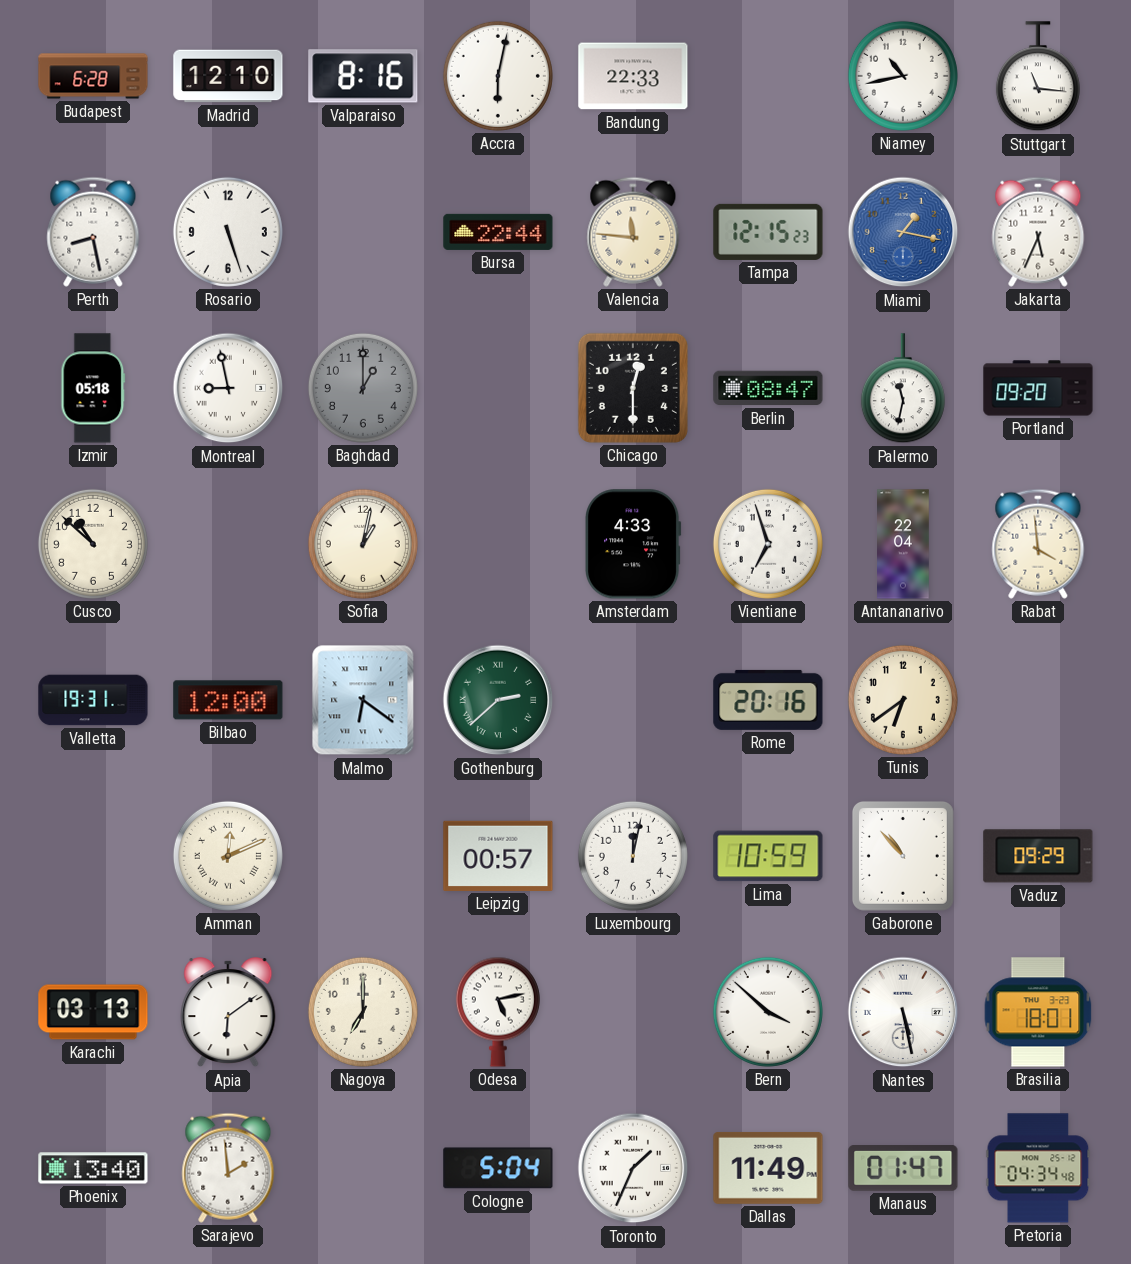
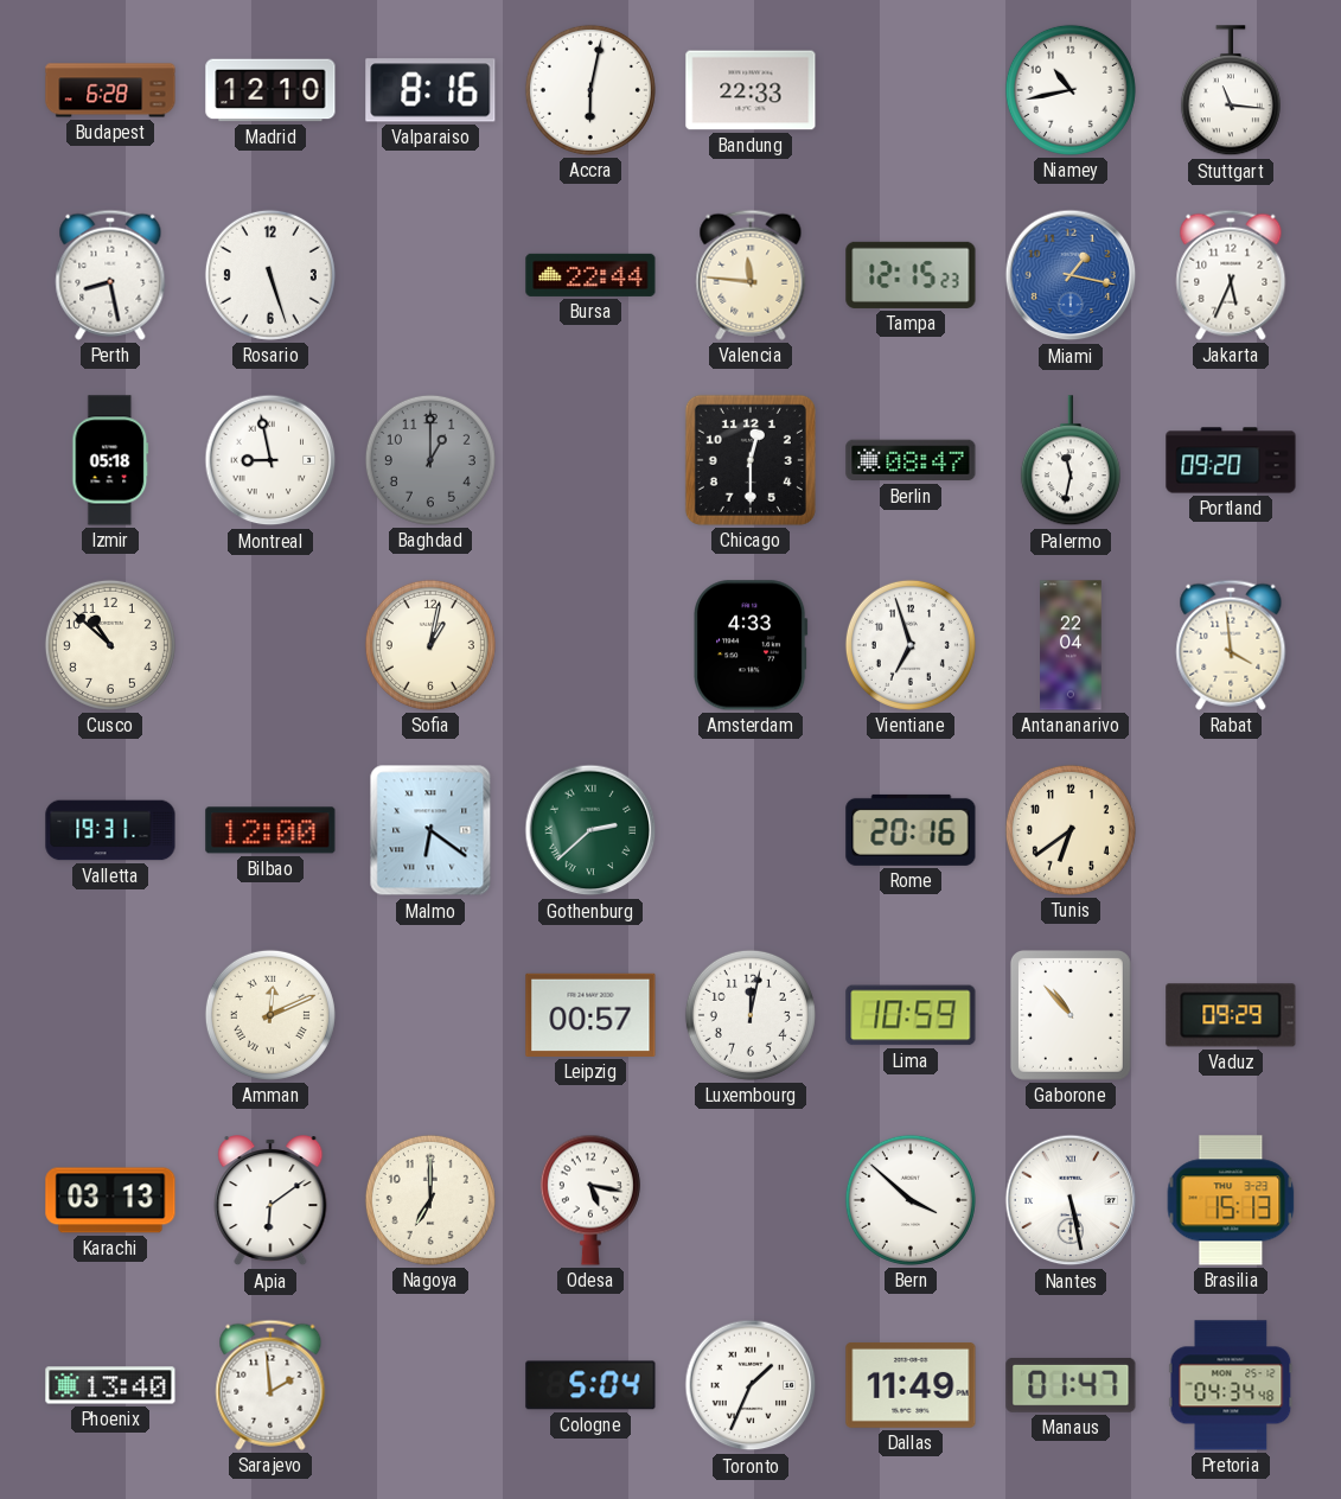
Odesa: 5:13 -> 5:17
Brasilia: 18:01 -> 15:13
